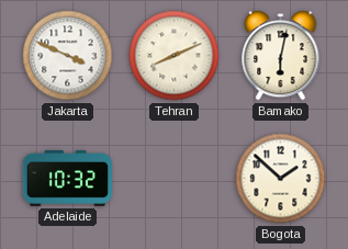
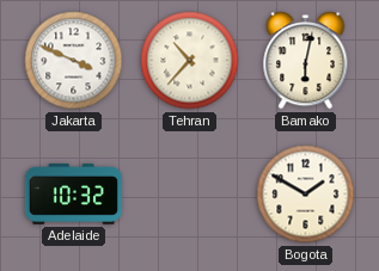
Tehran: 8:11 -> 10:37
Bogota: 1:52 -> 1:50
